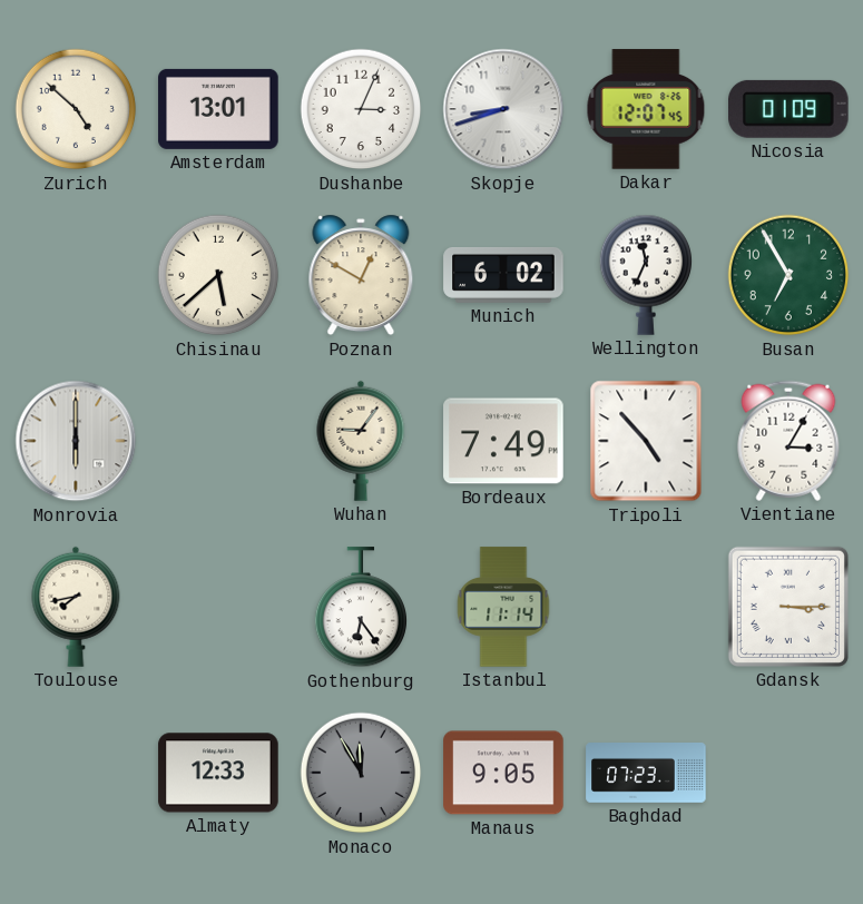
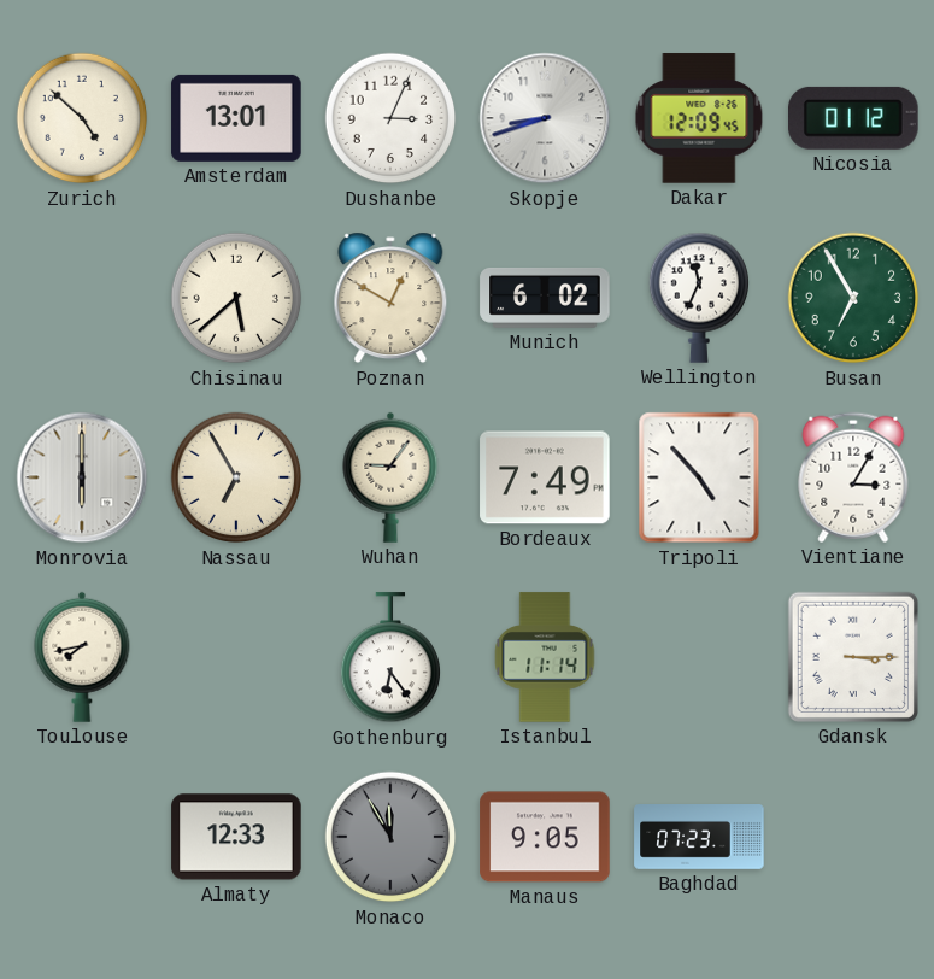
Dakar: 12:07 -> 12:09
Nicosia: 01:09 -> 01:12
Nassau: none -> 6:55
